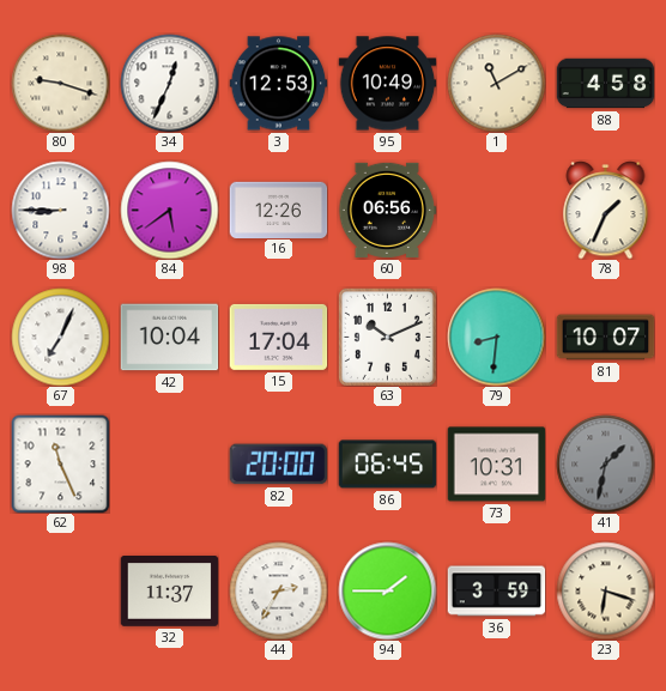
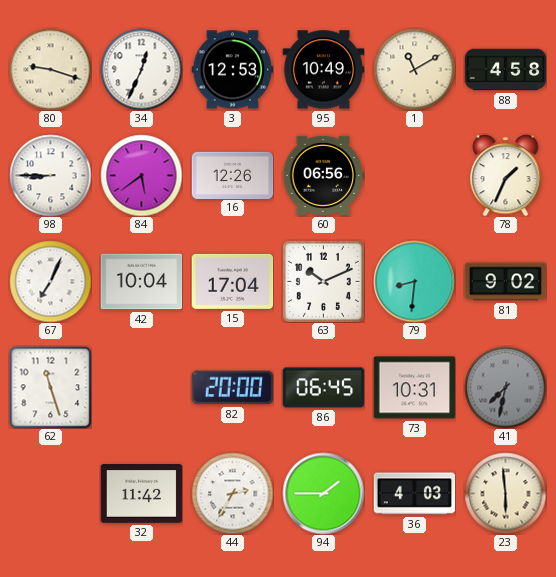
81: 10:07 -> 9:02
62: 11:26 -> 11:27
41: 1:32 -> 7:32
32: 11:37 -> 11:42
36: 3:59 -> 4:03
23: 6:18 -> 5:59
